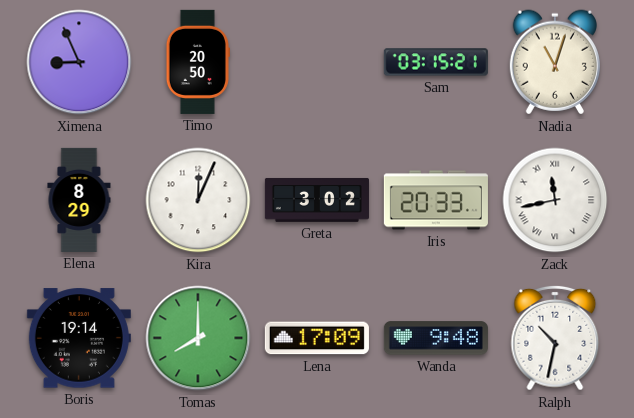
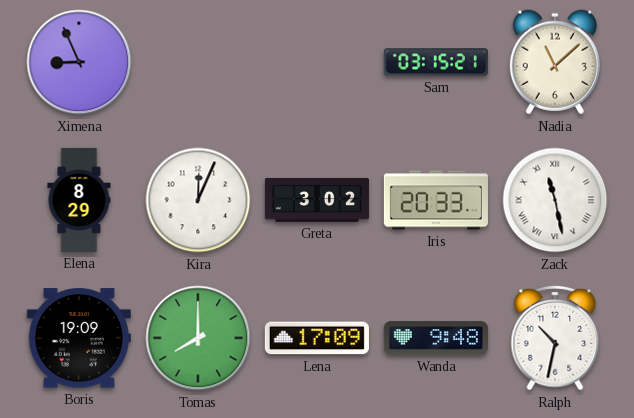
Timo: 20:50 -> none
Nadia: 11:03 -> 11:08
Zack: 11:43 -> 11:28
Boris: 19:14 -> 19:09
